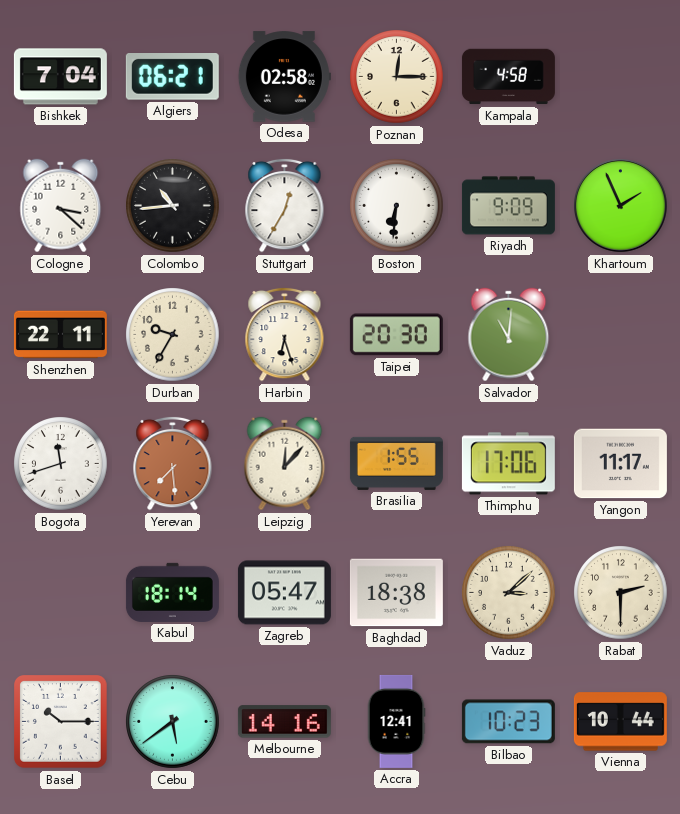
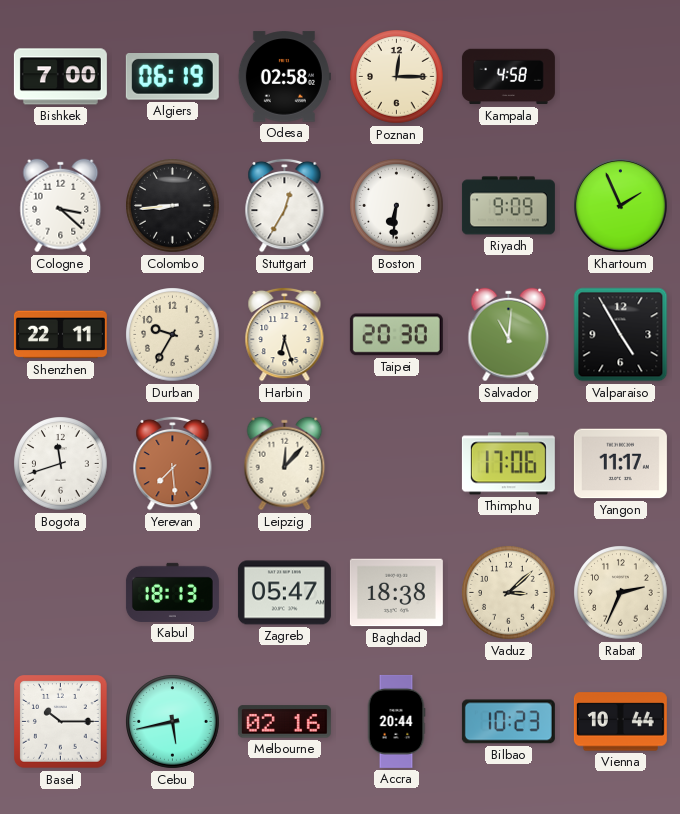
Bishkek: 7:04 -> 7:00
Algiers: 06:21 -> 06:19
Colombo: 10:44 -> 8:44
Valparaiso: none -> 4:55
Brasilia: 1:55 -> none
Kabul: 18:14 -> 18:13
Rabat: 2:30 -> 2:34
Cebu: 5:39 -> 5:43
Melbourne: 14:16 -> 02:16
Accra: 12:41 -> 20:44
